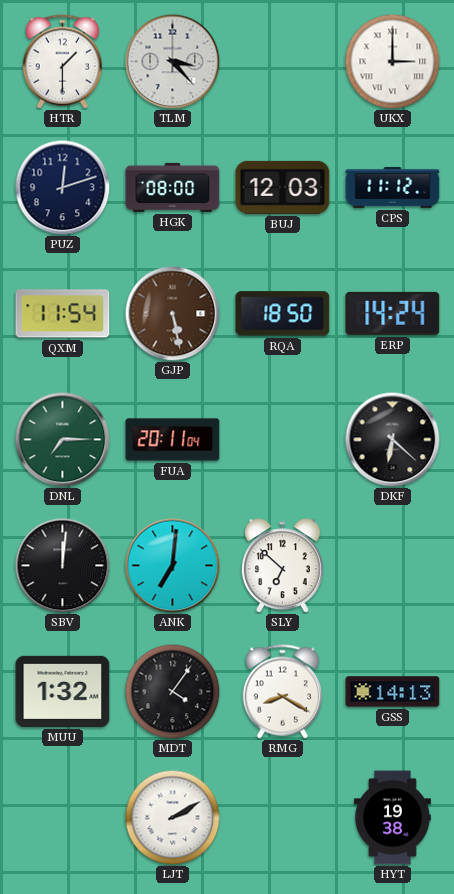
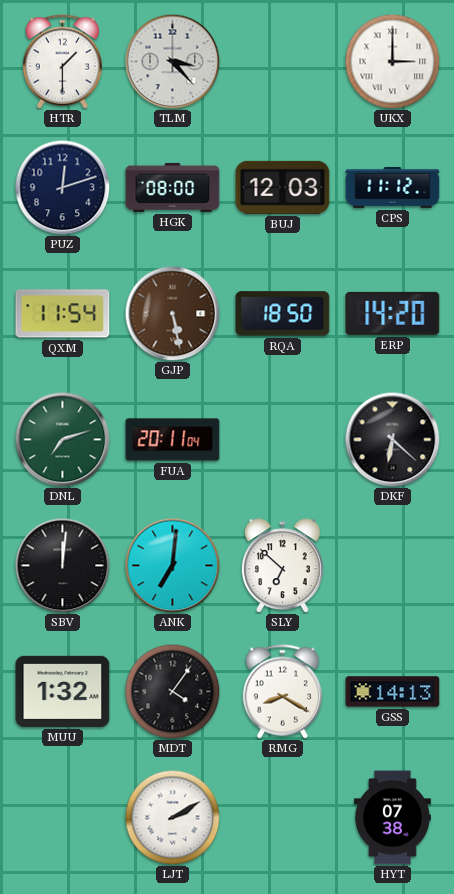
ERP: 14:24 -> 14:20
DNL: 7:15 -> 7:12
HYT: 19:38 -> 07:38
